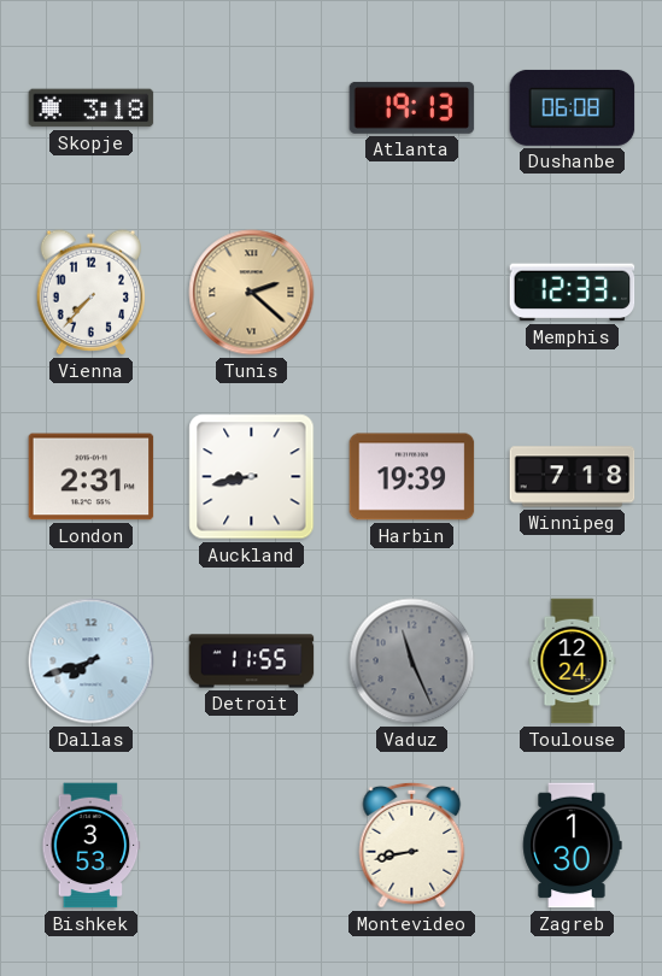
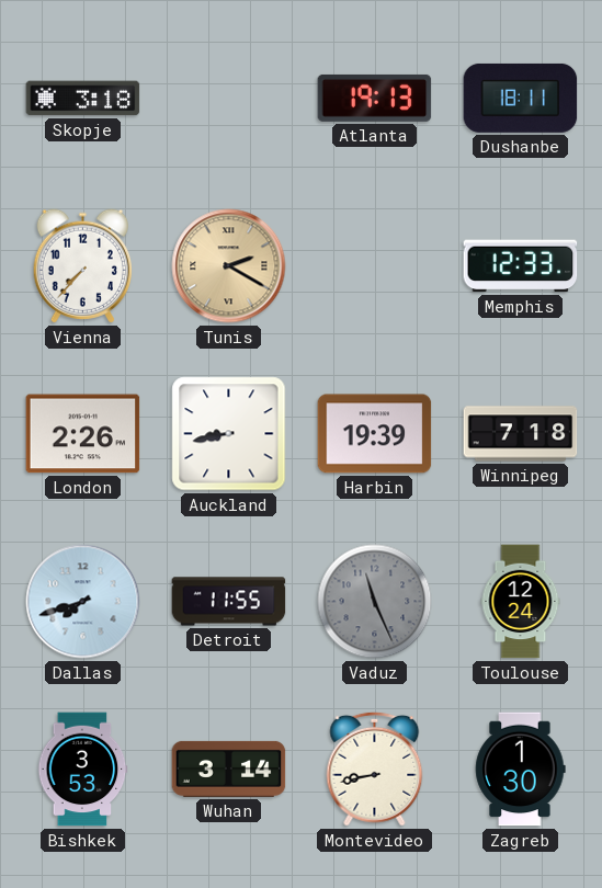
Dushanbe: 06:08 -> 18:11
Tunis: 2:22 -> 2:20
London: 2:31 -> 2:26
Wuhan: none -> 3:14
